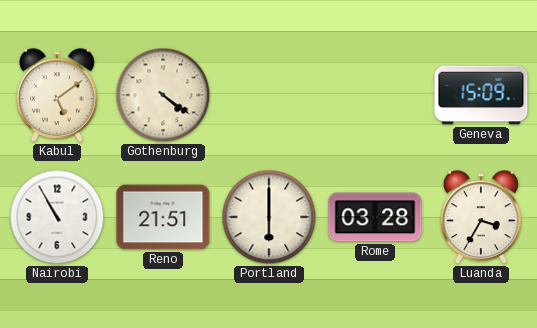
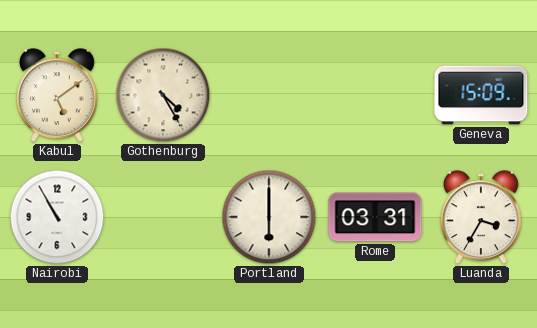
Gothenburg: 4:21 -> 4:25
Reno: 21:51 -> none
Rome: 03:28 -> 03:31
